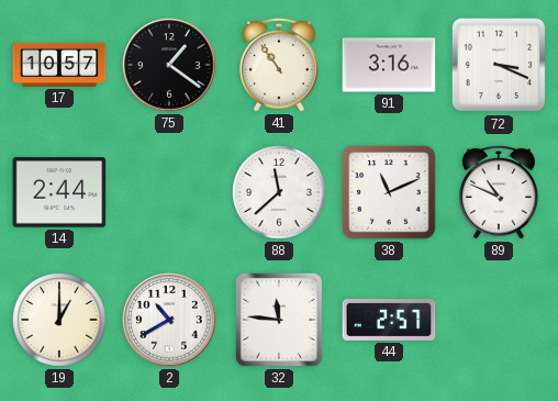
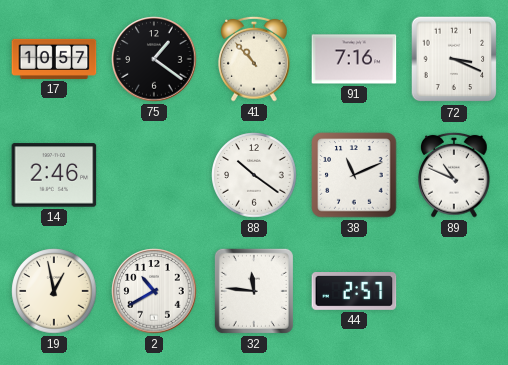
41: 10:54 -> 10:53
91: 3:16 -> 7:16
14: 2:44 -> 2:46
88: 11:38 -> 10:21
19: 1:00 -> 12:58
